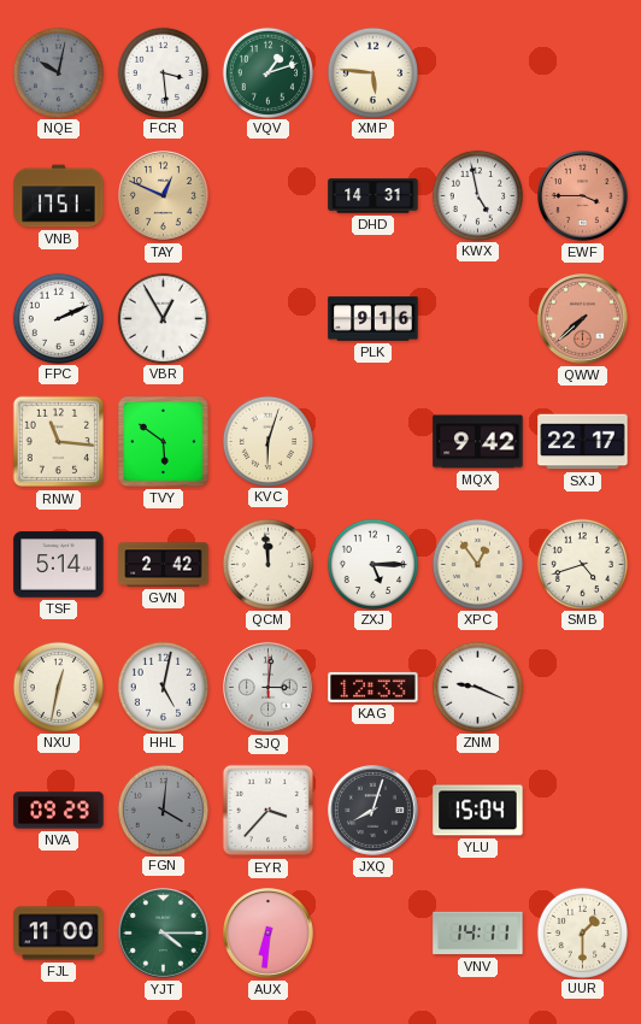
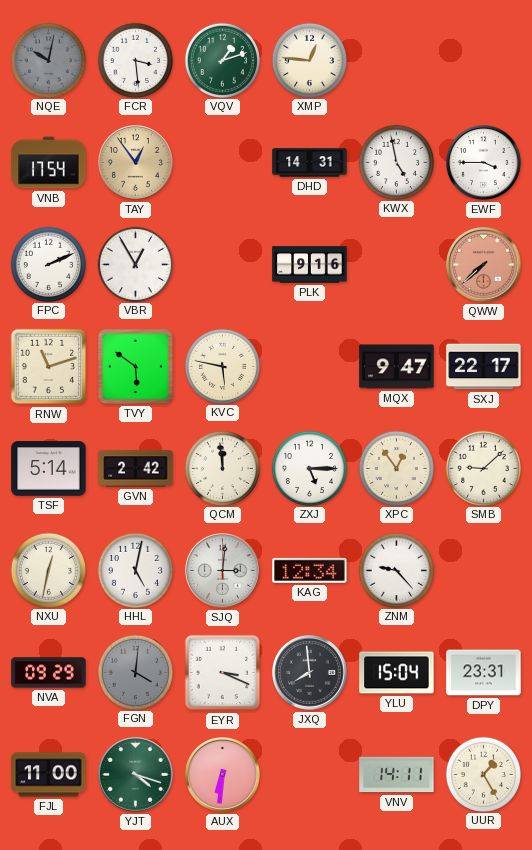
XMP: 5:46 -> 12:46
VNB: 17:51 -> 17:54
TAY: 12:49 -> 12:54
EWF dial: salmon -> white
RNW: 11:16 -> 11:12
KVC: 6:03 -> 5:47
MQX: 9:42 -> 9:47
SMB: 4:42 -> 9:08
KAG: 12:33 -> 12:34
ZNM: 9:19 -> 9:23
EYR: 3:37 -> 3:19
JXQ: 8:03 -> 7:59
DPY: none -> 23:31
YJT: 4:15 -> 4:18
UUR: 1:30 -> 1:25
